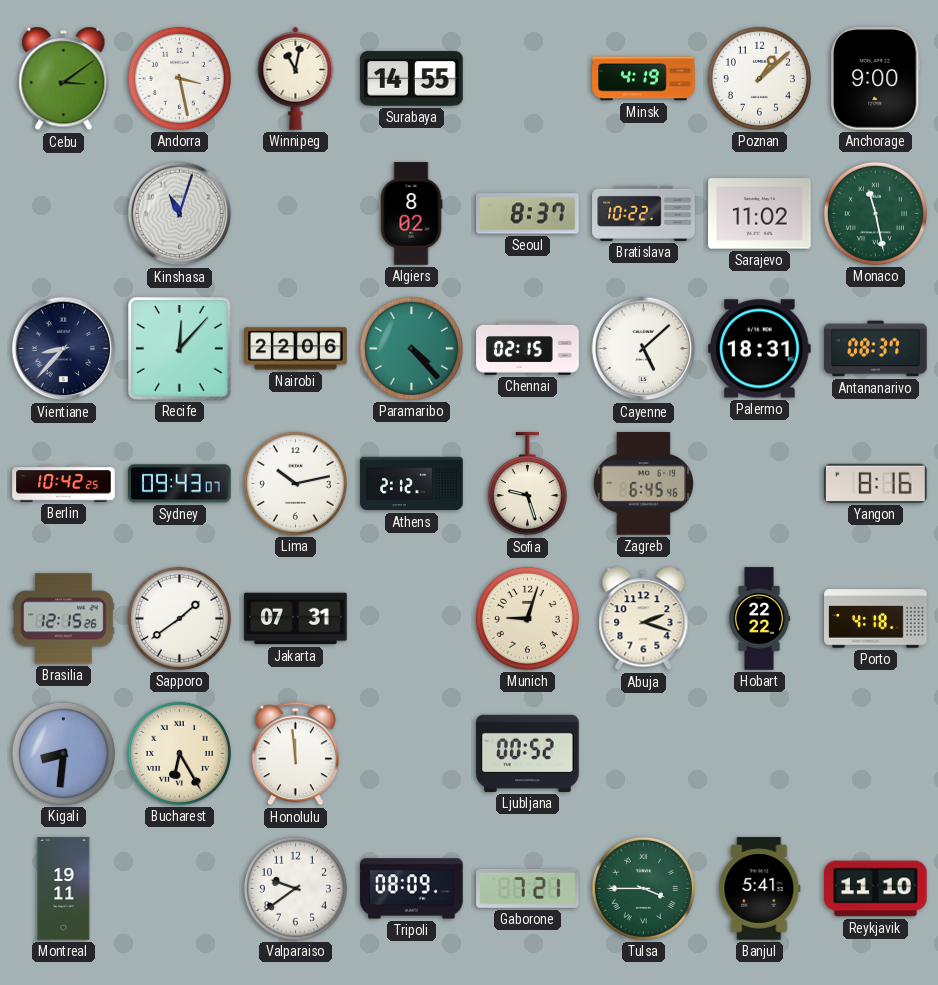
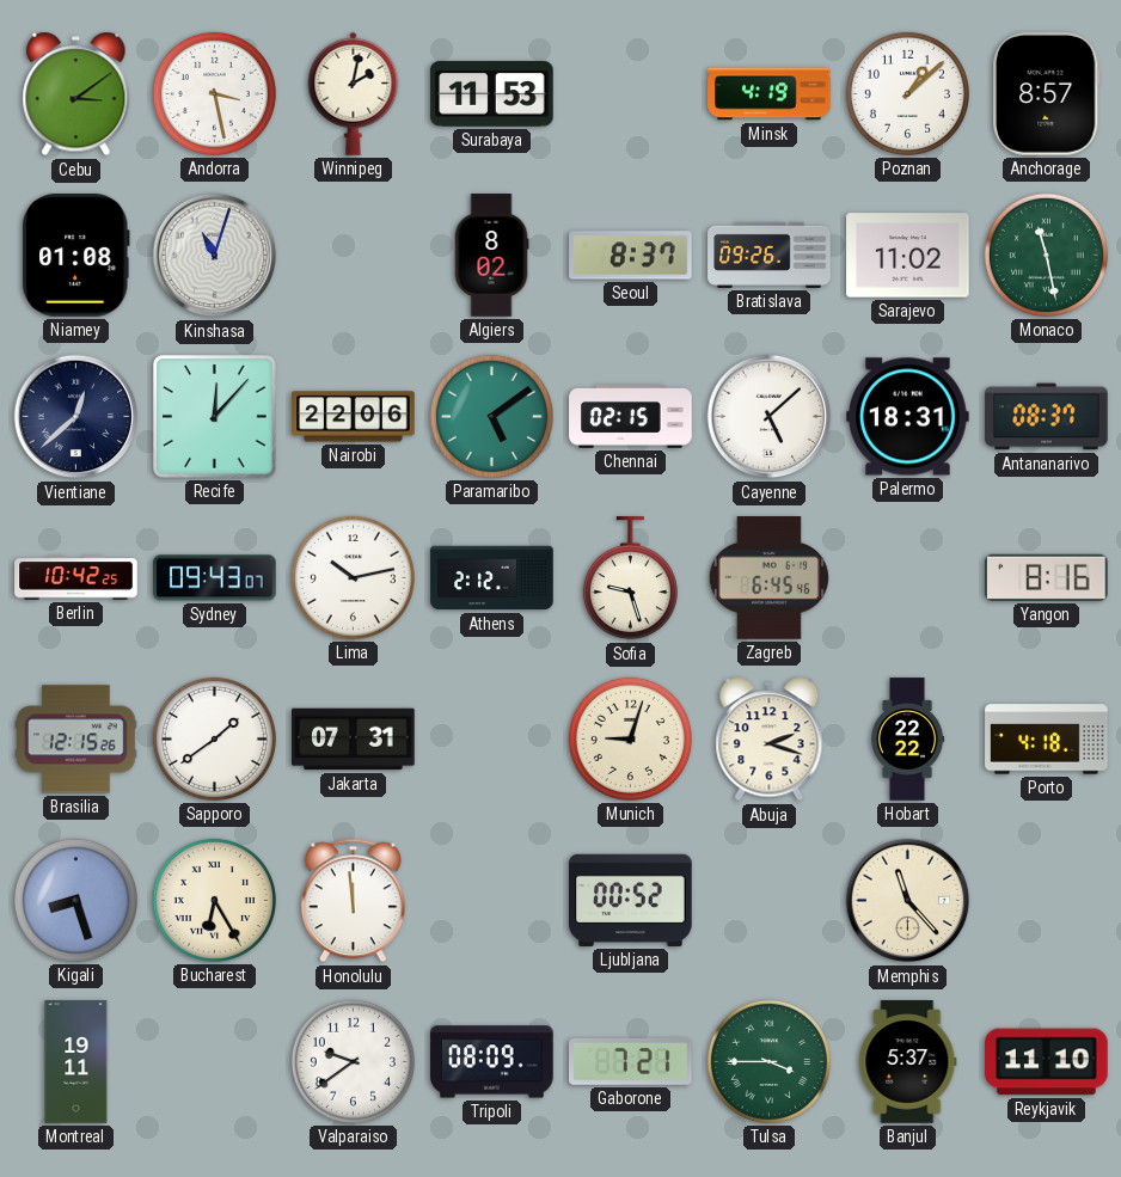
Winnipeg: 11:02 -> 2:02
Surabaya: 14:55 -> 11:53
Anchorage: 9:00 -> 8:57
Niamey: none -> 01:08
Bratislava: 10:22 -> 09:26
Vientiane: 8:37 -> 12:38
Paramaribo: 4:23 -> 5:09
Kigali: 8:31 -> 8:27
Memphis: none -> 11:23
Banjul: 5:41 -> 5:37
